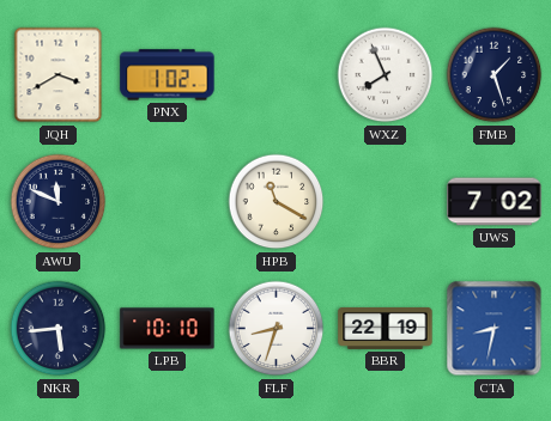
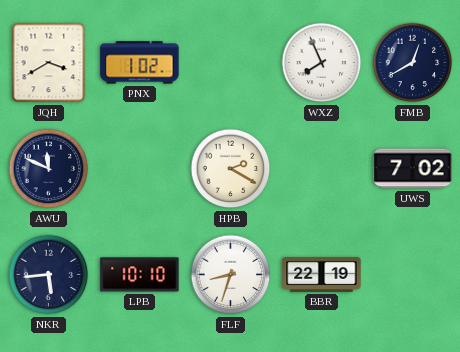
FMB: 1:27 -> 12:40
HPB: 11:20 -> 2:20
CTA: 8:32 -> none
